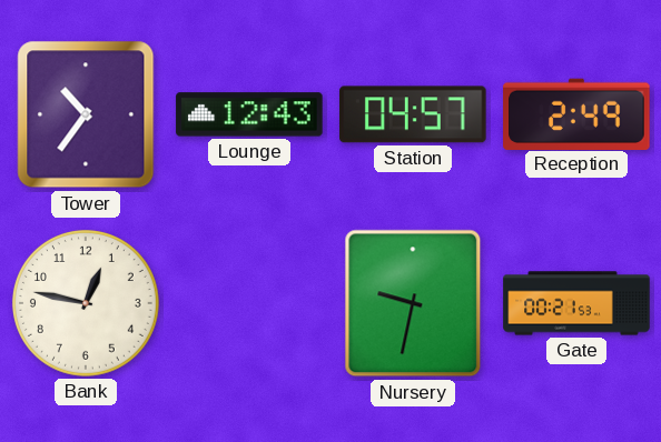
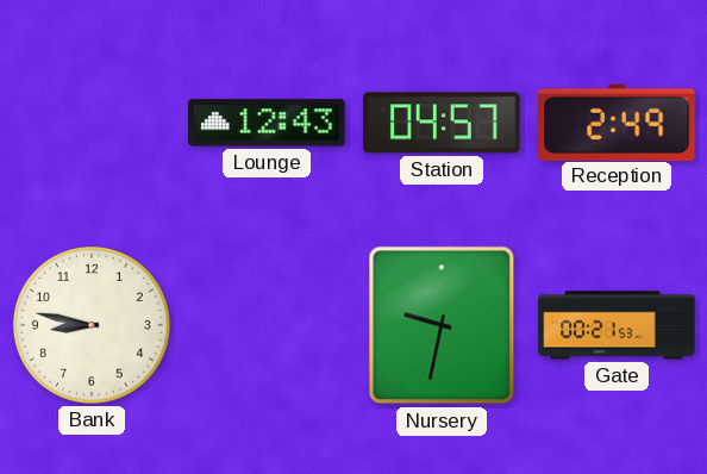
Tower: 10:36 -> none
Bank: 12:47 -> 8:47
